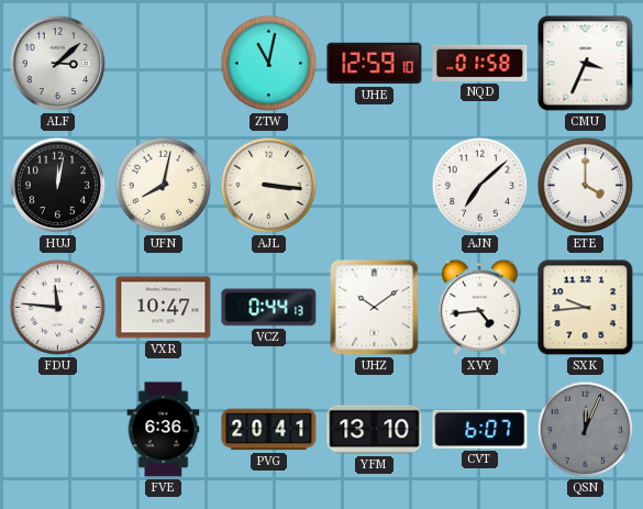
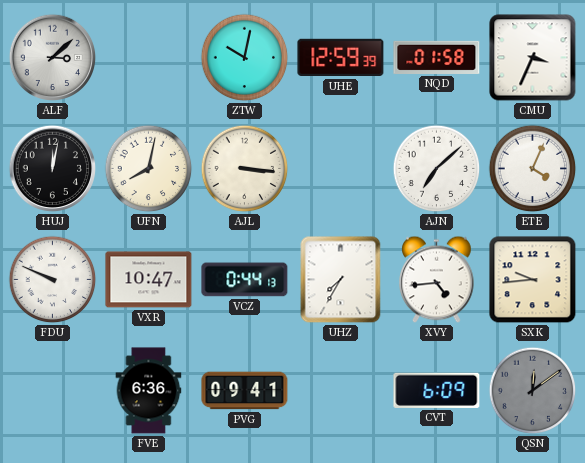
ZTW: 11:02 -> 10:02
UHE: 12:59:10 -> 12:59:39
ETE: 4:00 -> 4:04
FDU: 11:46 -> 9:49
UHZ: 10:09 -> 7:35
PVG: 20:41 -> 09:41
YFM: 13:10 -> none
CVT: 6:07 -> 6:09
QSN: 12:04 -> 12:09
